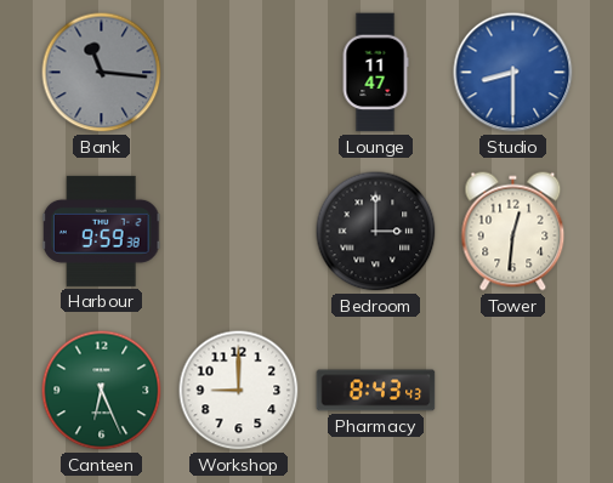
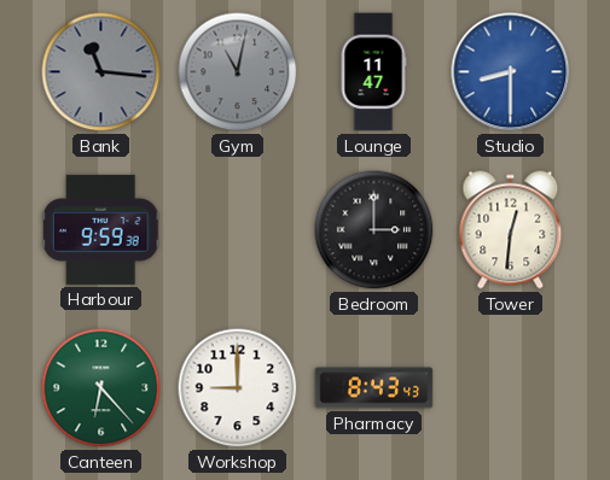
Gym: none -> 11:02
Canteen: 6:26 -> 6:23
